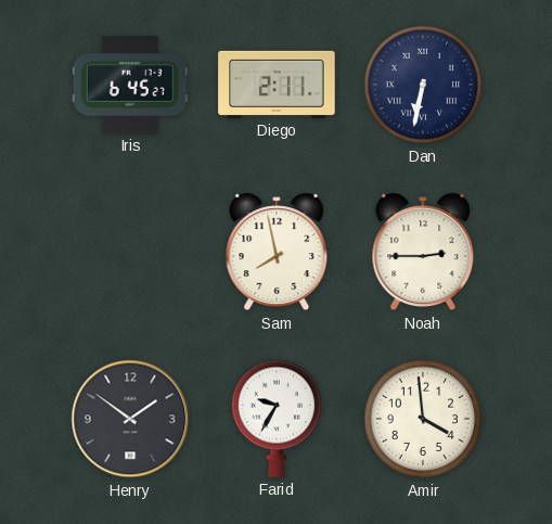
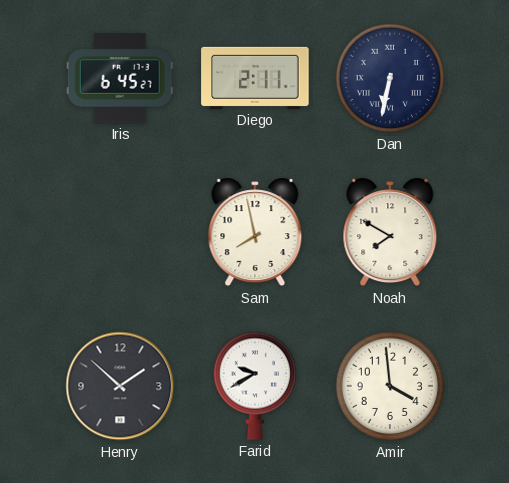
Noah: 2:45 -> 7:50
Henry: 1:51 -> 1:52
Farid: 9:35 -> 9:40
